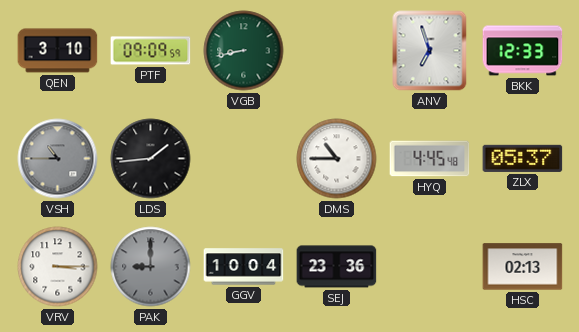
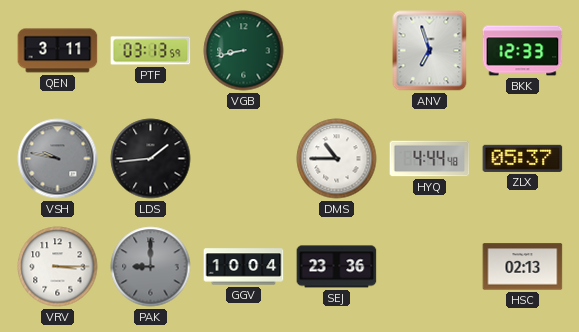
QEN: 3:10 -> 3:11
PTF: 09:09 -> 03:13
VSH: 10:45 -> 9:47
HYQ: 4:45 -> 4:44
